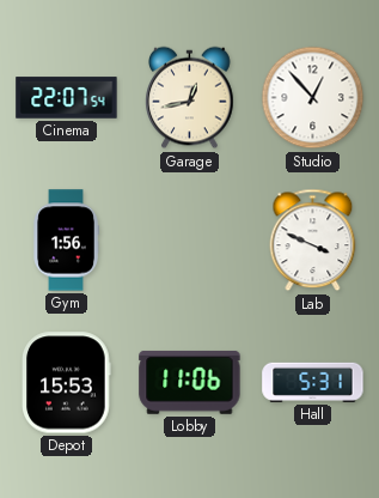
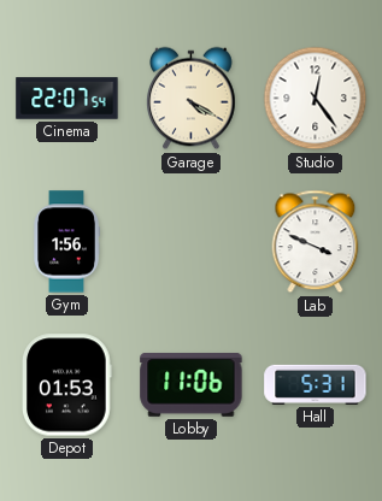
Garage: 12:43 -> 4:20
Studio: 12:53 -> 12:24
Depot: 15:53 -> 01:53
